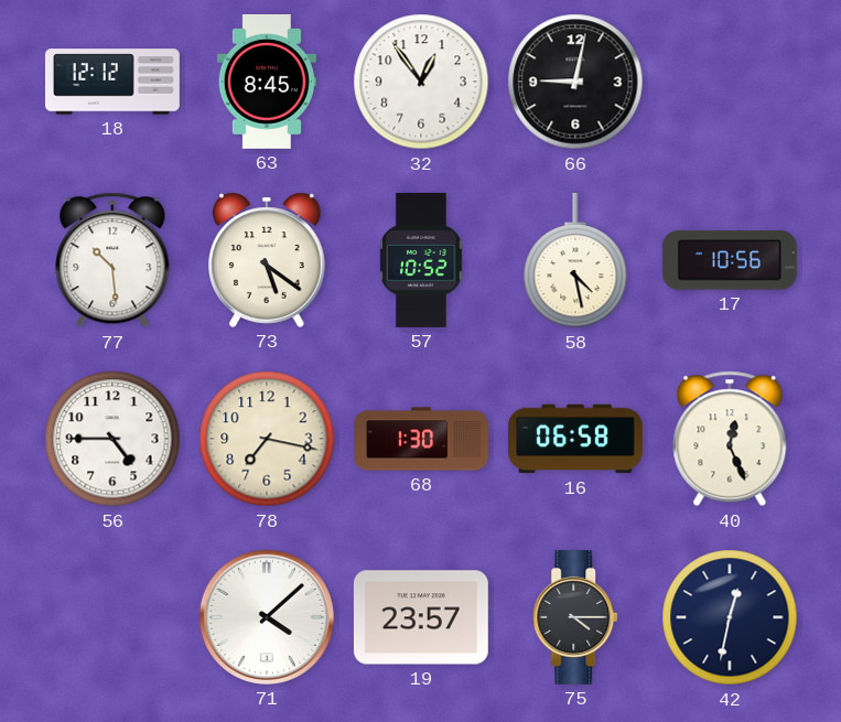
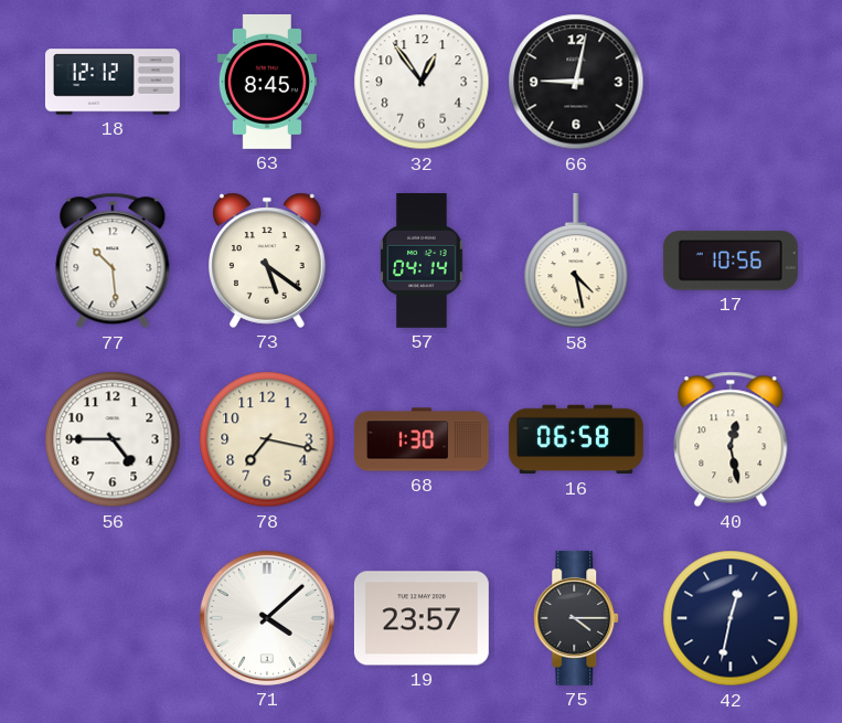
57: 10:52 -> 04:14
40: 12:26 -> 12:28
